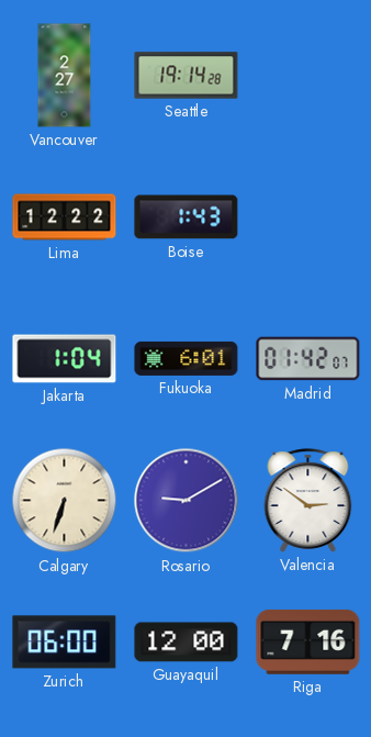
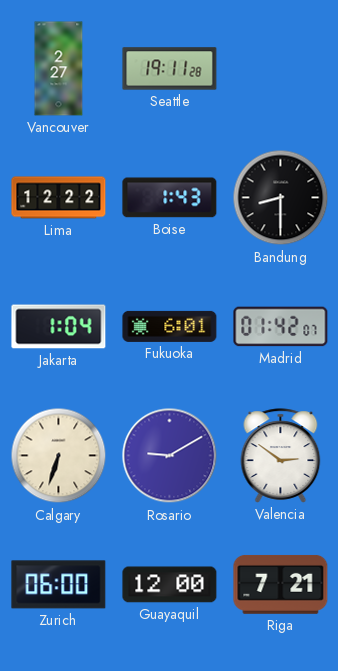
Seattle: 19:14 -> 19:11
Bandung: none -> 8:30
Riga: 7:16 -> 7:21
